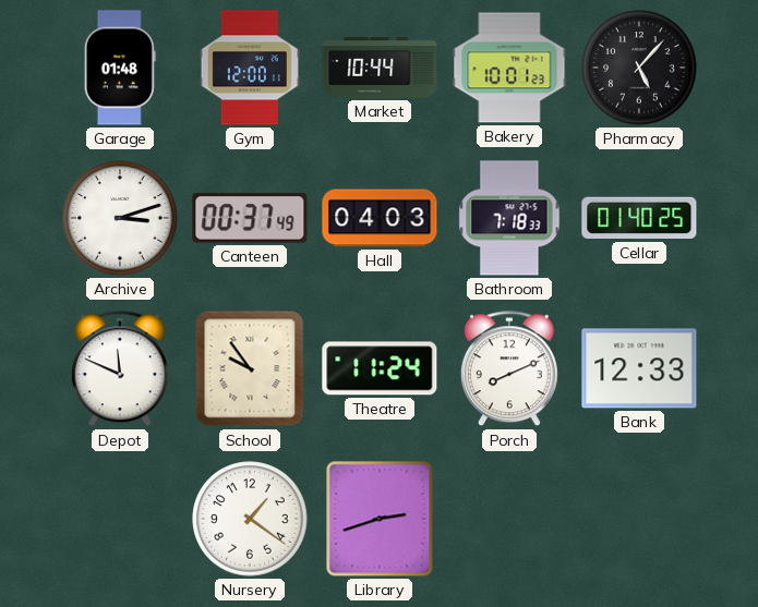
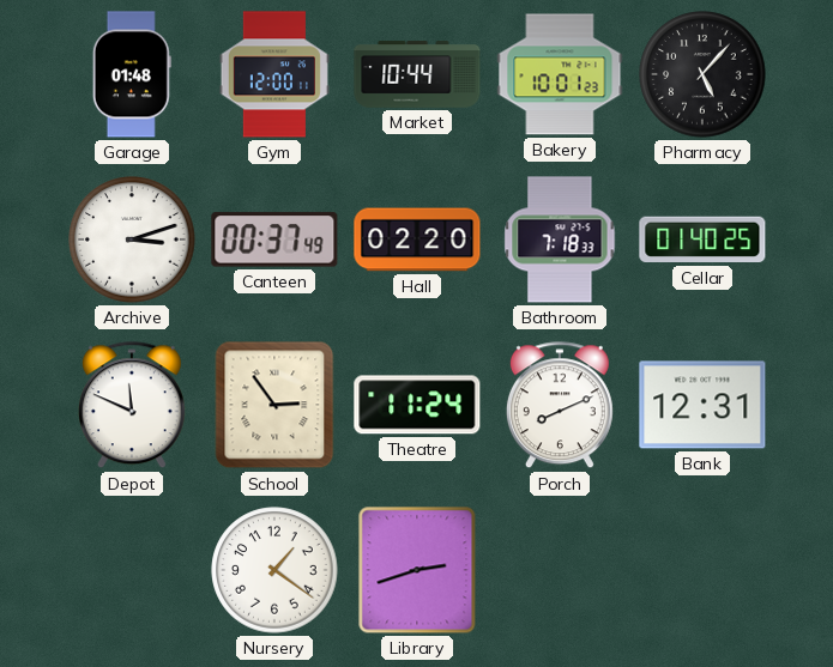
Hall: 04:03 -> 02:20
School: 9:54 -> 2:54
Bank: 12:33 -> 12:31
